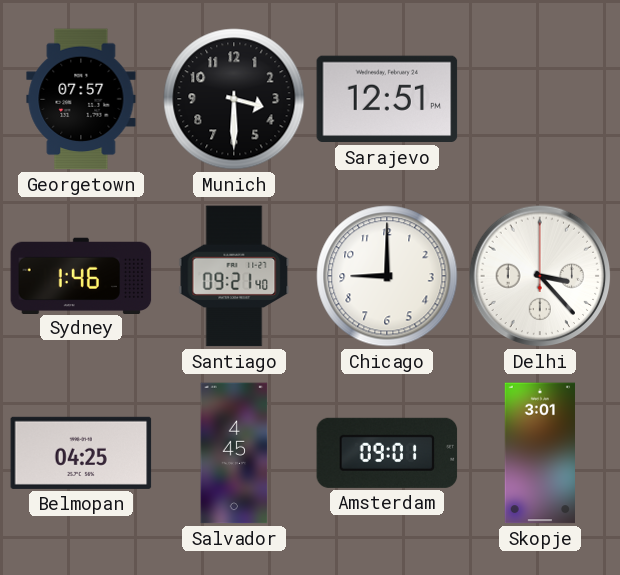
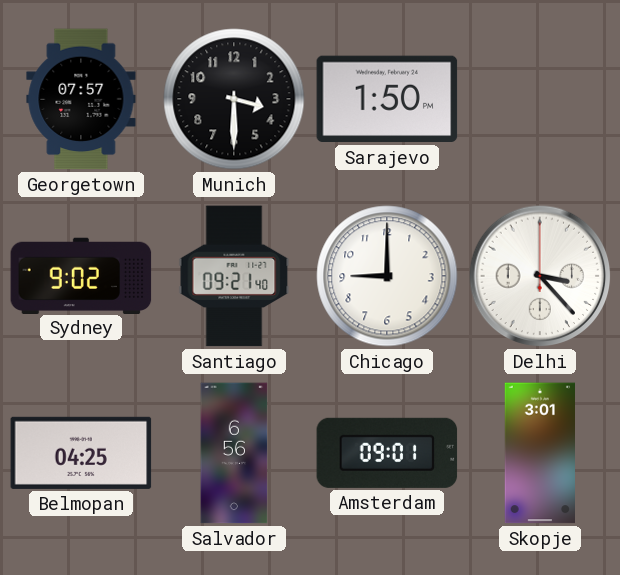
Sarajevo: 12:51 -> 1:50
Sydney: 1:46 -> 9:02
Salvador: 4:45 -> 6:56
